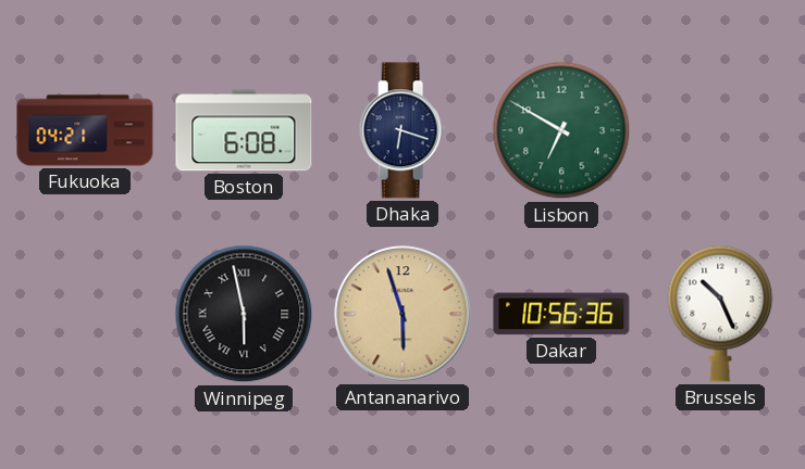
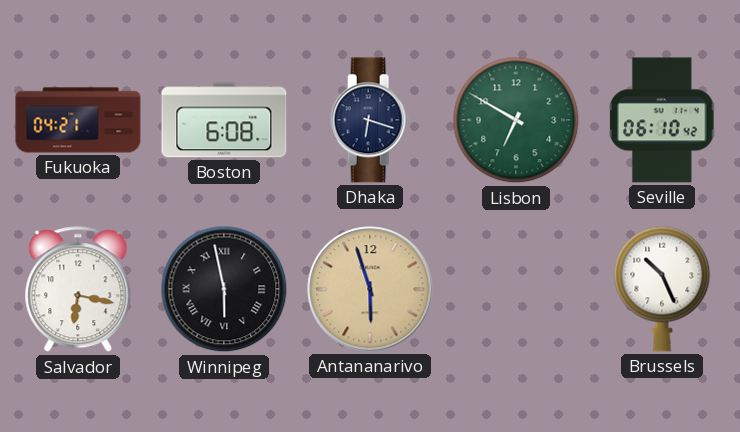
Seville: none -> 06:10
Salvador: none -> 6:17
Dakar: 10:56 -> none
